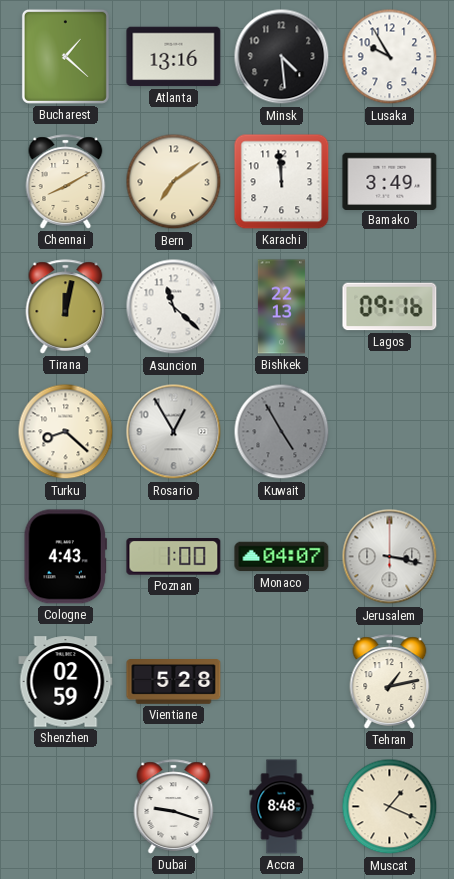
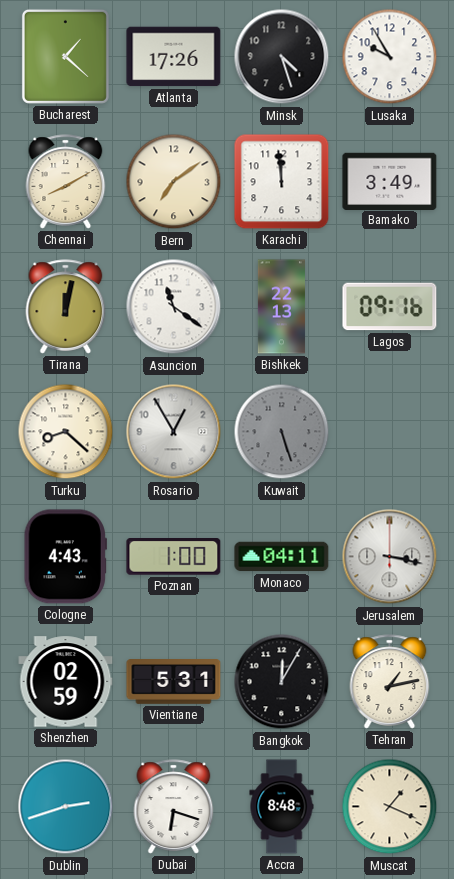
Atlanta: 13:16 -> 17:26
Minsk: 4:29 -> 4:27
Asuncion: 11:22 -> 11:21
Kuwait: 4:55 -> 5:27
Monaco: 04:07 -> 04:11
Vientiane: 5:28 -> 5:31
Bangkok: none -> 12:05
Dublin: none -> 2:42
Dubai: 9:18 -> 6:18
